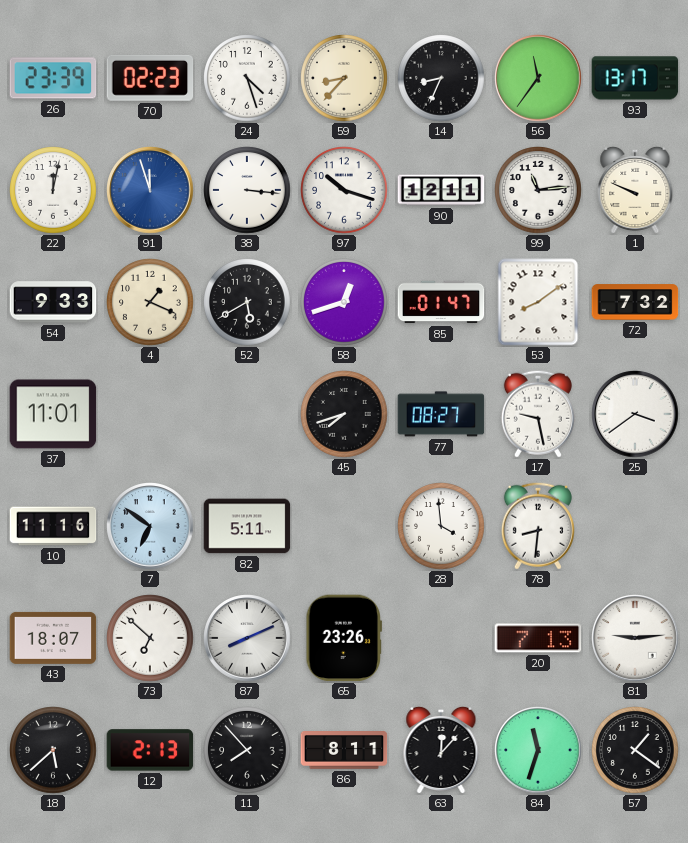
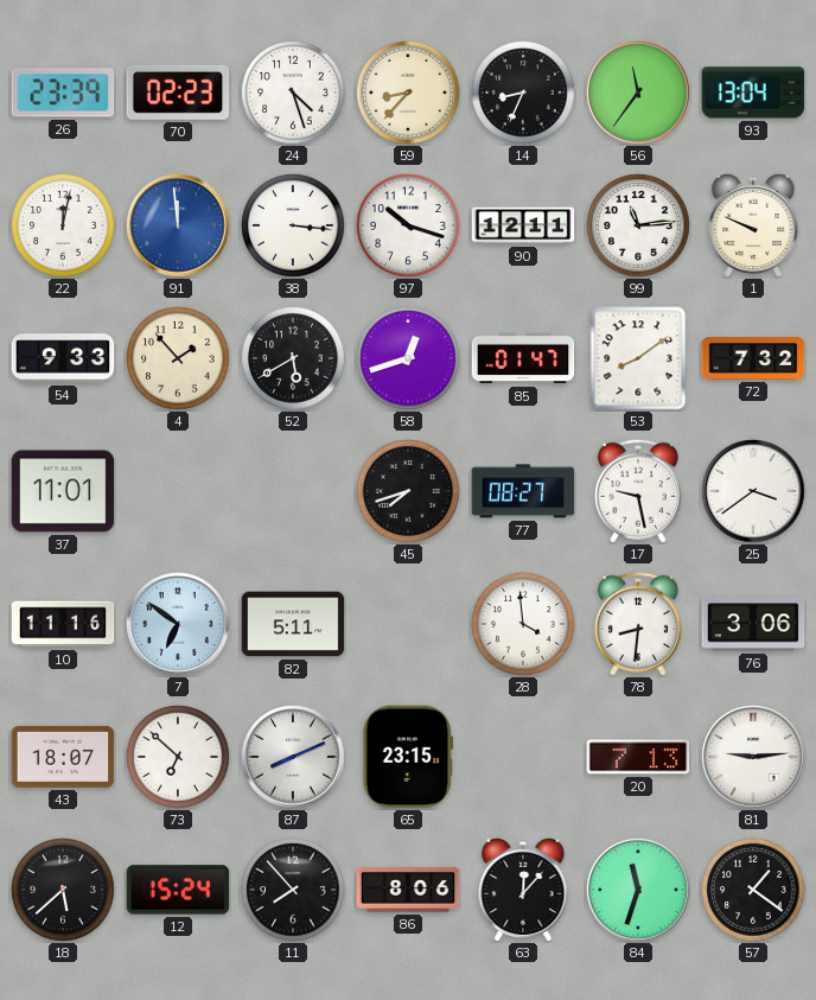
93: 13:17 -> 13:04
91: 11:57 -> 11:59
4: 1:19 -> 1:53
76: none -> 3:06
65: 23:26 -> 23:15
12: 2:13 -> 15:24
86: 8:11 -> 8:06
